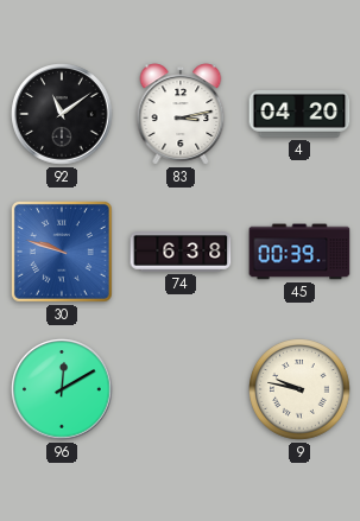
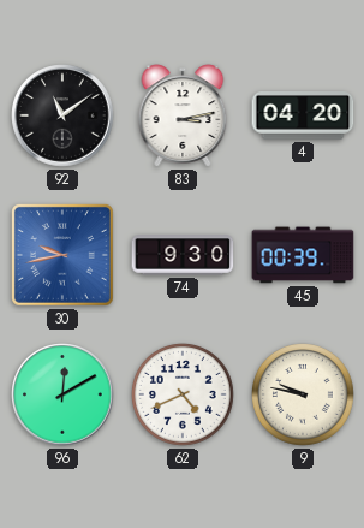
30: 9:48 -> 9:43
74: 6:38 -> 9:30
62: none -> 4:41
